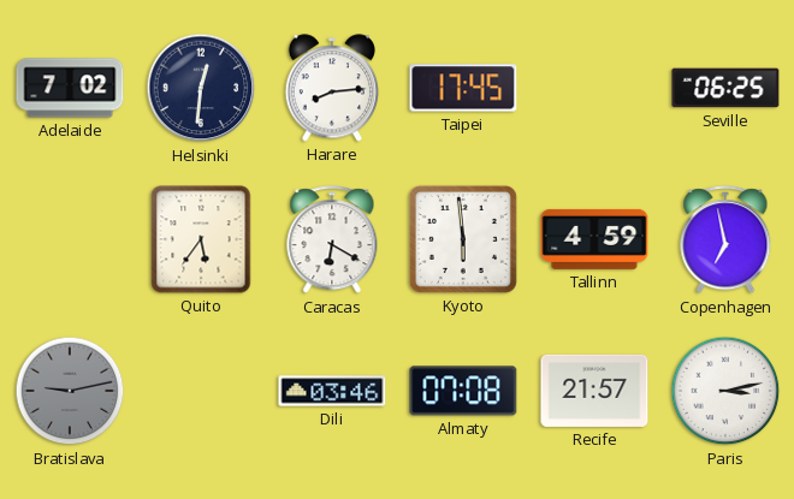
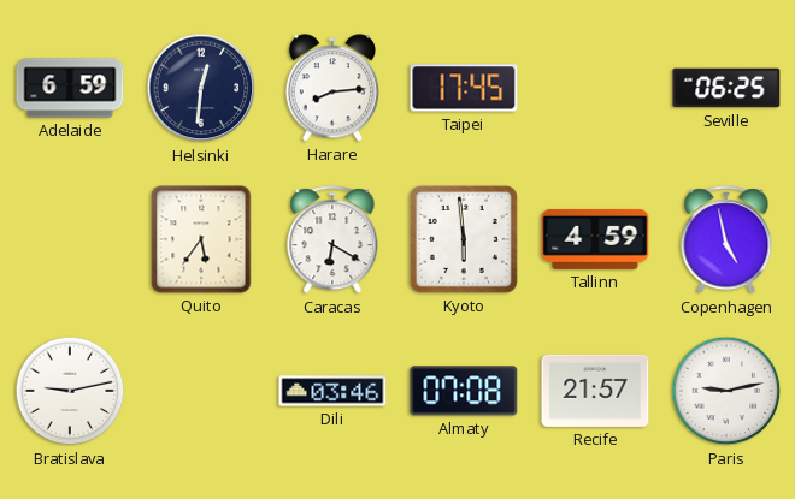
Adelaide: 7:02 -> 6:59
Copenhagen: 6:58 -> 4:58
Bratislava dial: grey -> white
Paris: 3:13 -> 9:13
